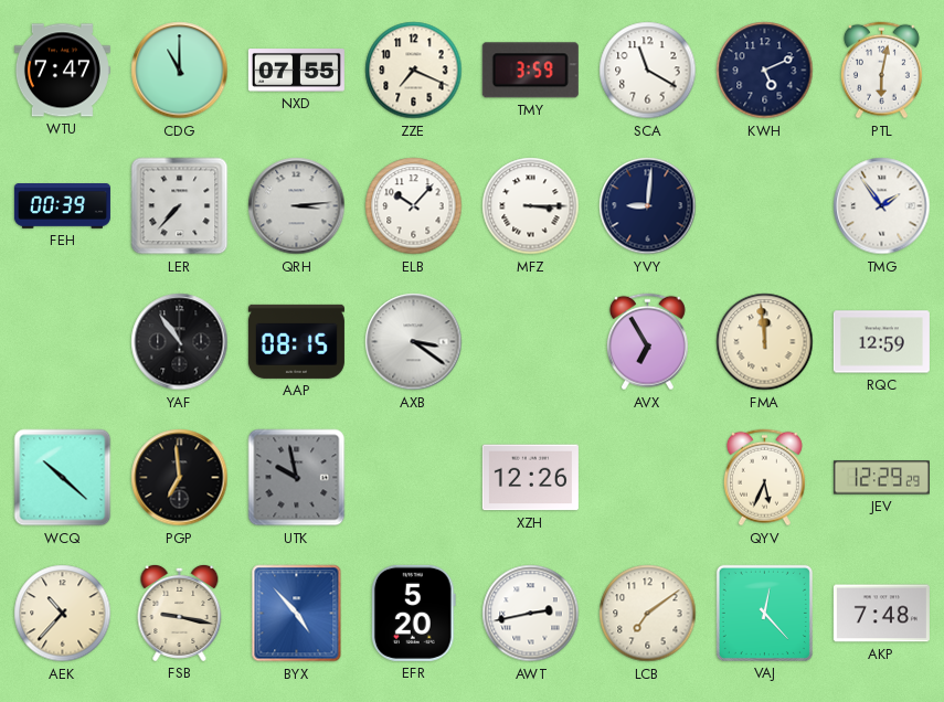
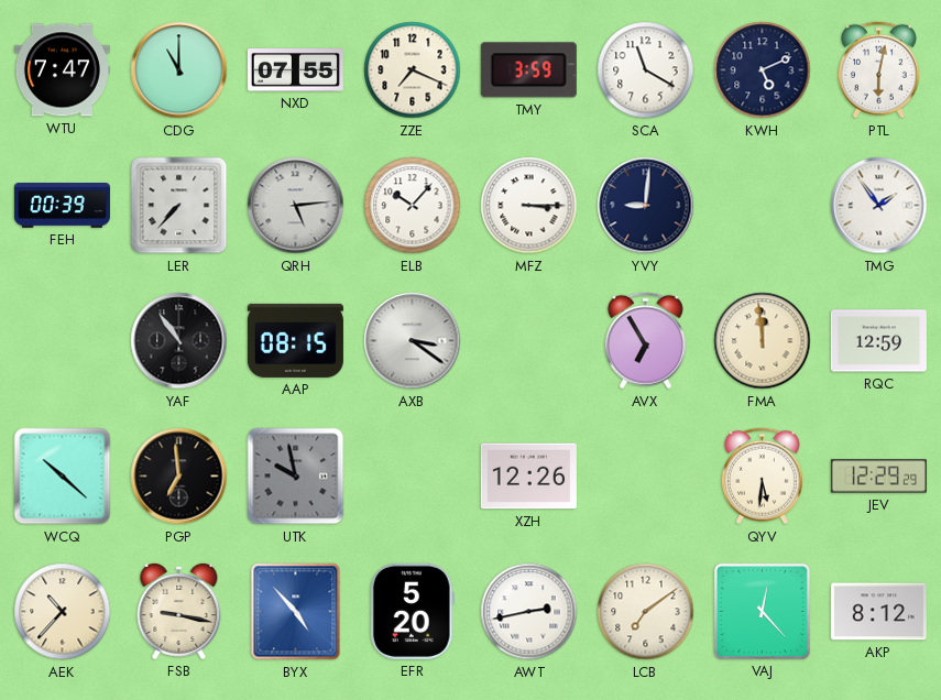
QRH: 3:14 -> 5:14
QYV: 5:34 -> 5:31
AKP: 7:48 -> 8:12
